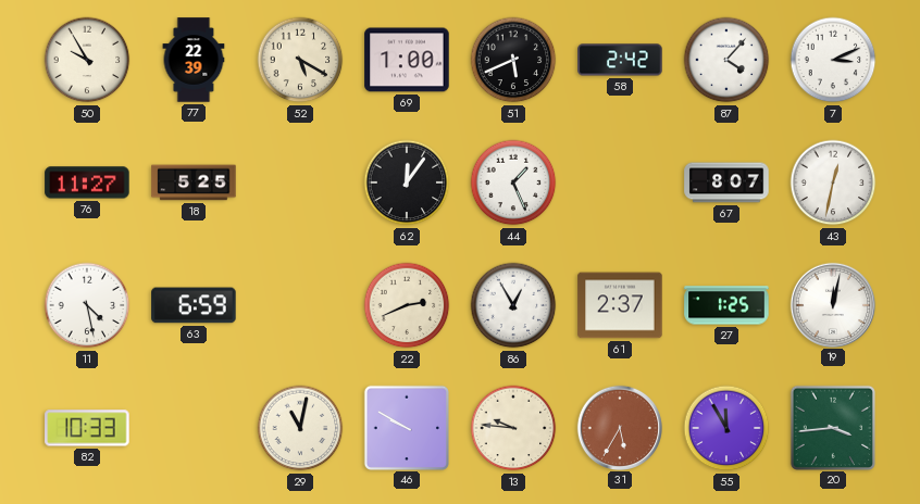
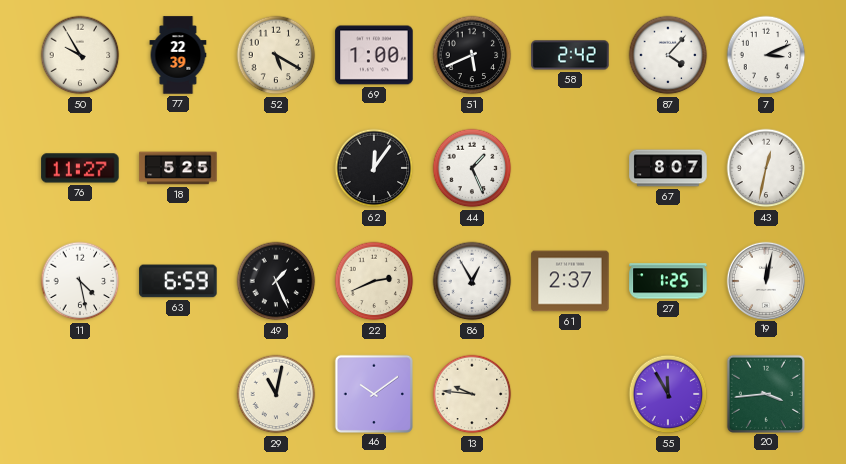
49: none -> 1:26
82: 10:33 -> none
46: 9:50 -> 10:09
31: 5:35 -> none
